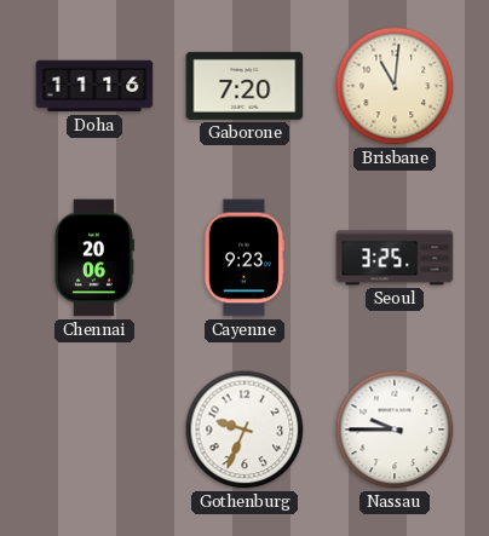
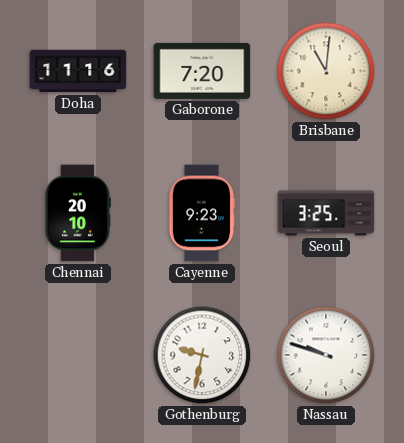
Chennai: 20:06 -> 20:10
Gothenburg: 9:34 -> 9:32
Nassau: 9:45 -> 9:48
